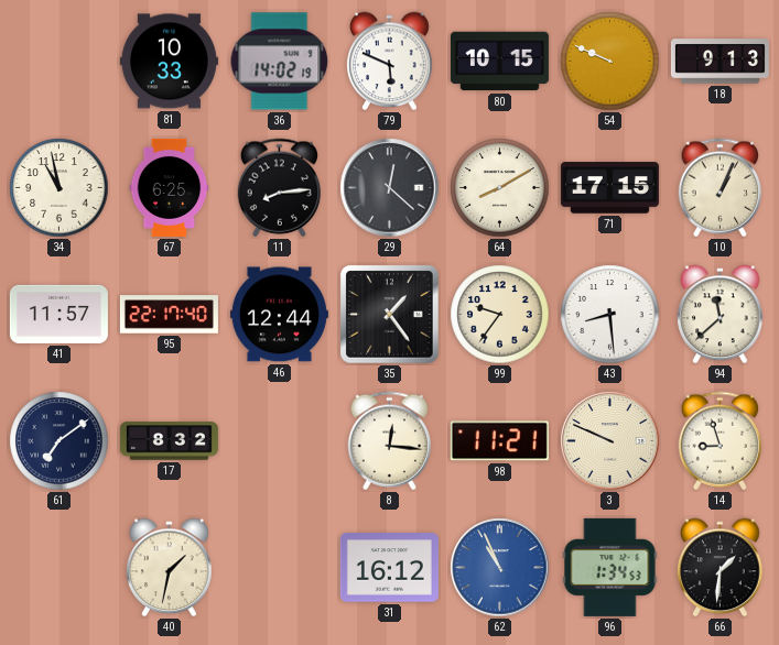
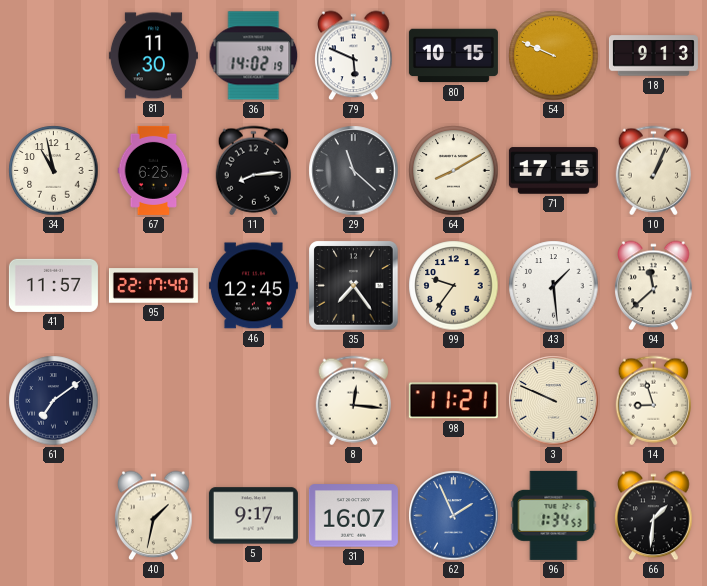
81: 10:33 -> 11:30
29: 12:22 -> 11:22
46: 12:44 -> 12:45
35: 1:24 -> 7:24
43: 8:29 -> 1:29
17: 8:32 -> none
5: none -> 9:17
31: 16:12 -> 16:07
62: 10:56 -> 1:56
